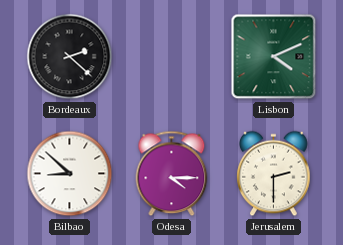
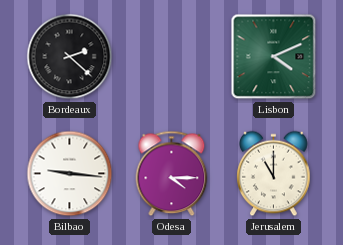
Bilbao: 8:52 -> 9:16
Jerusalem: 2:30 -> 11:00
